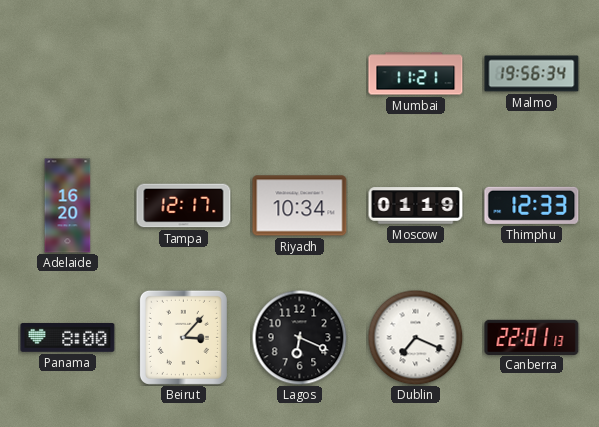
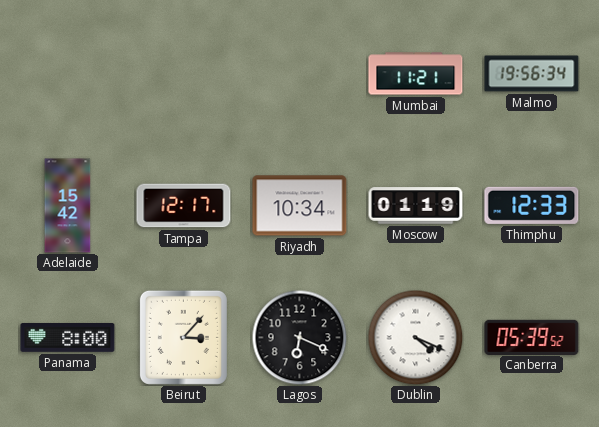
Adelaide: 16:20 -> 15:42
Dublin: 7:19 -> 4:19
Canberra: 22:01 -> 05:39
